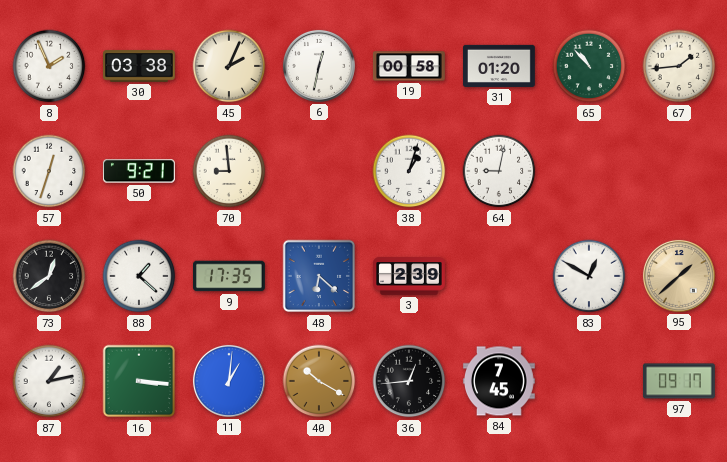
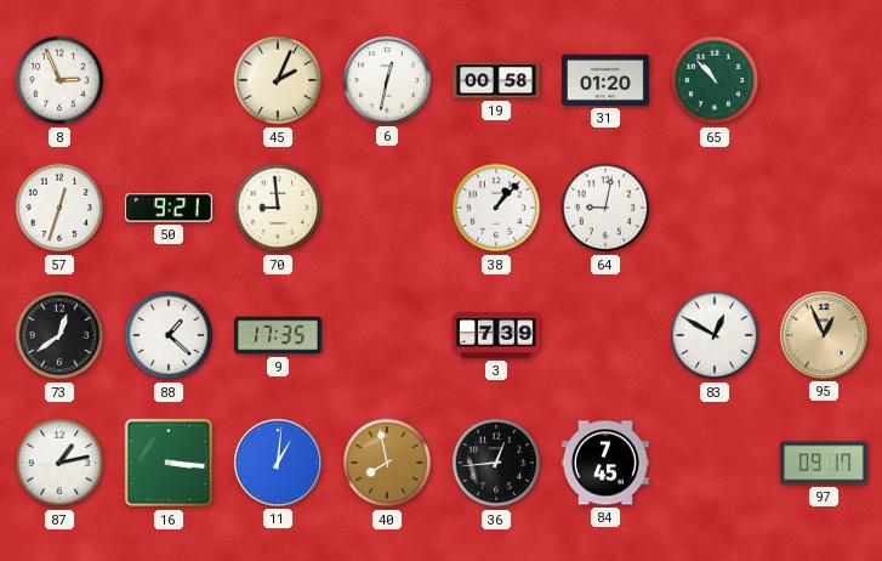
8: 1:56 -> 2:56
30: 03:38 -> none
67: 1:44 -> none
38: 1:03 -> 1:07
48: 6:22 -> none
3: 2:39 -> 7:39
95: 1:38 -> 12:56
40: 10:20 -> 7:58
